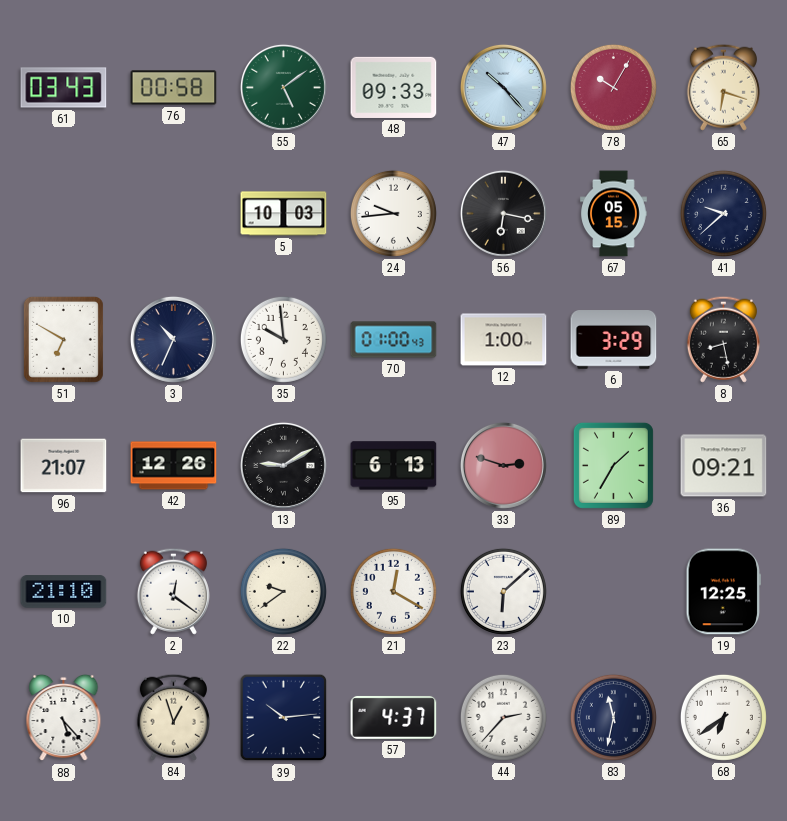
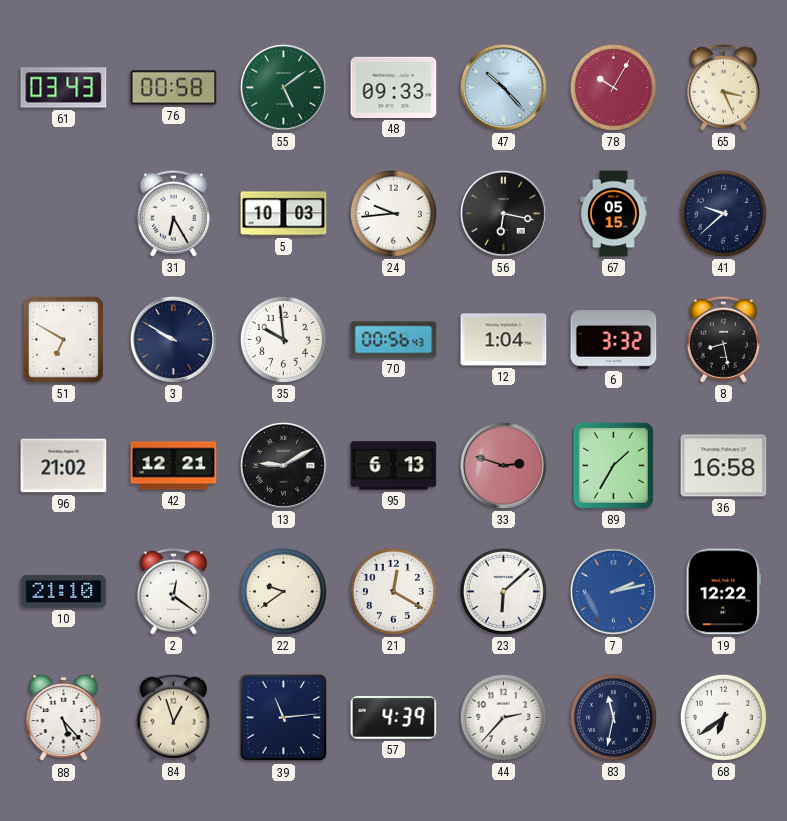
65: 6:18 -> 3:26
31: none -> 6:25
3: 10:34 -> 9:50
70: 01:00 -> 00:56
12: 1:00 -> 1:04
6: 3:29 -> 3:32
96: 21:07 -> 21:02
42: 12:26 -> 12:21
36: 09:21 -> 16:58
7: none -> 2:13
19: 12:25 -> 12:22
39: 10:14 -> 11:14
57: 4:37 -> 4:39
